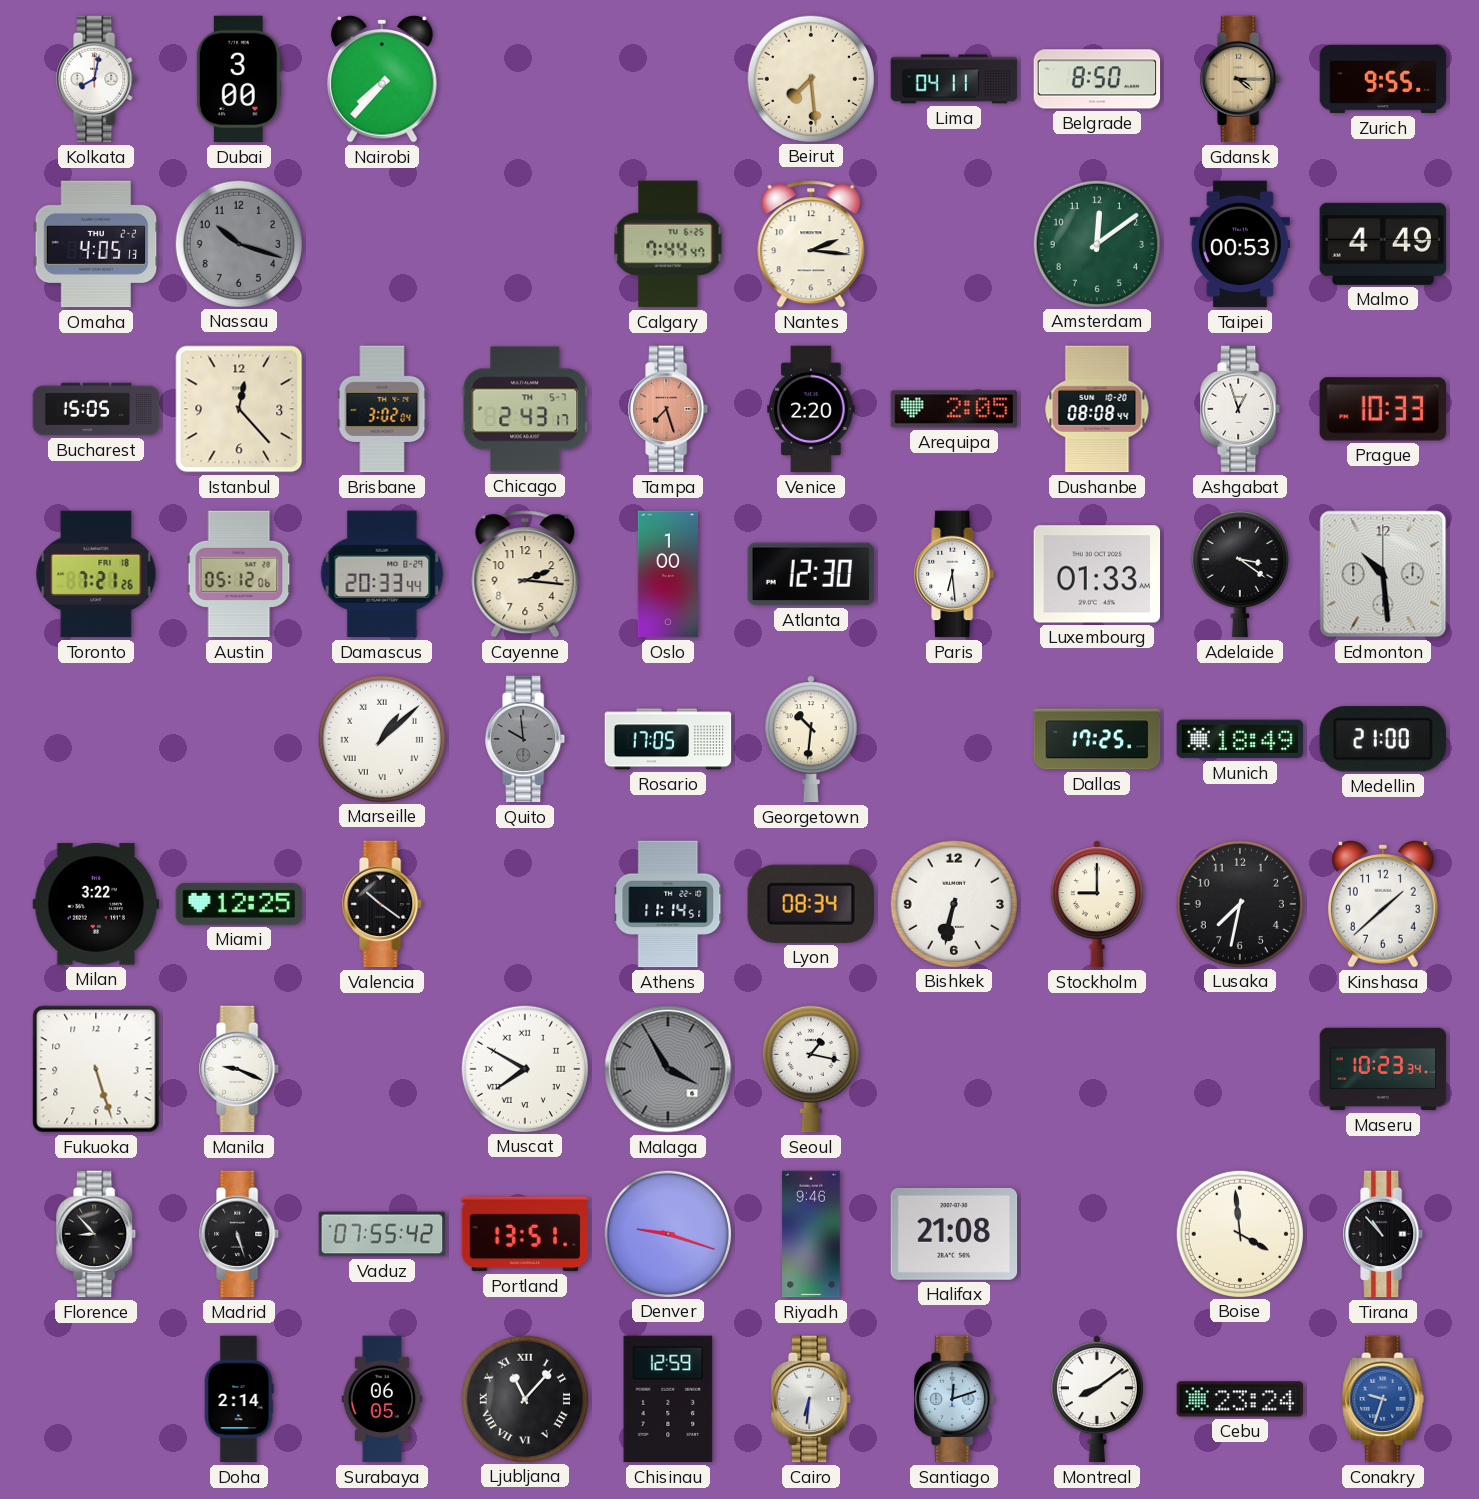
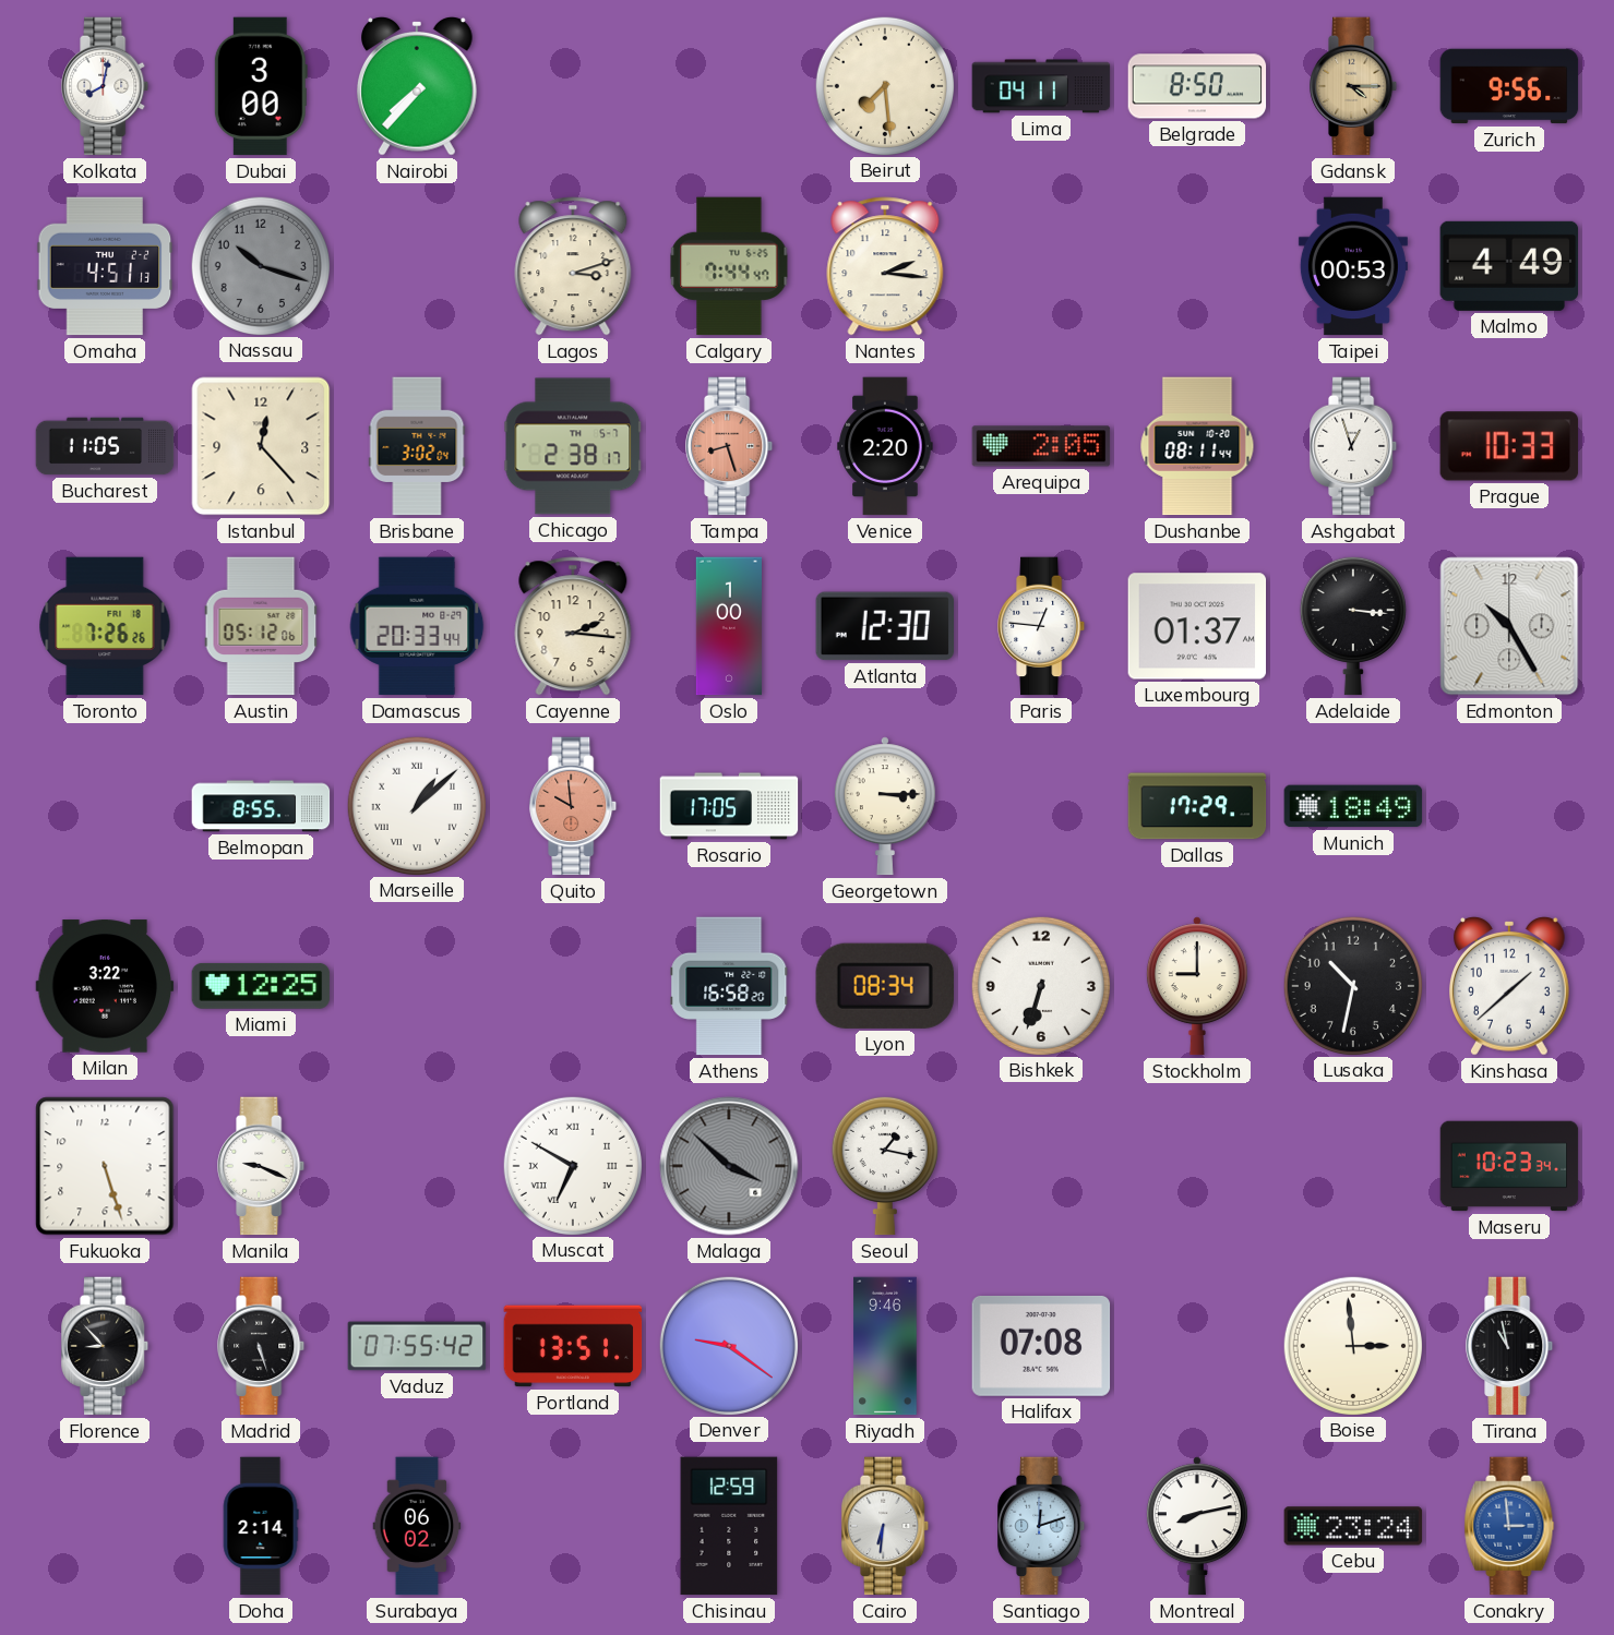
Zurich: 9:55 -> 9:56
Omaha: 4:05 -> 4:51
Lagos: none -> 3:12
Amsterdam: 12:09 -> none
Bucharest: 15:05 -> 11:05
Chicago: 2:43 -> 2:38
Tampa: 7:27 -> 8:27
Dushanbe: 08:08 -> 08:11
Toronto: 7:21 -> 7:26
Paris: 6:29 -> 12:46
Luxembourg: 01:33 -> 01:37
Adelaide: 3:21 -> 3:16
Edmonton: 10:29 -> 10:25
Belmopan: none -> 8:55
Quito dial: grey -> salmon
Georgetown: 10:31 -> 3:15
Dallas: 17:25 -> 17:29
Medellin: 21:00 -> none
Valencia: 10:21 -> none
Athens: 11:14 -> 16:58
Bishkek: 6:32 -> 6:33
Lusaka: 7:32 -> 10:32
Muscat: 7:50 -> 6:50
Malaga: 3:55 -> 3:52
Denver: 9:18 -> 9:21
Halifax: 21:08 -> 07:08
Boise: 3:59 -> 2:59
Tirana: 10:53 -> 10:58
Surabaya: 06:05 -> 06:02
Ljubljana: 11:07 -> none
Montreal: 8:09 -> 8:13
Conakry: 9:33 -> 2:59
